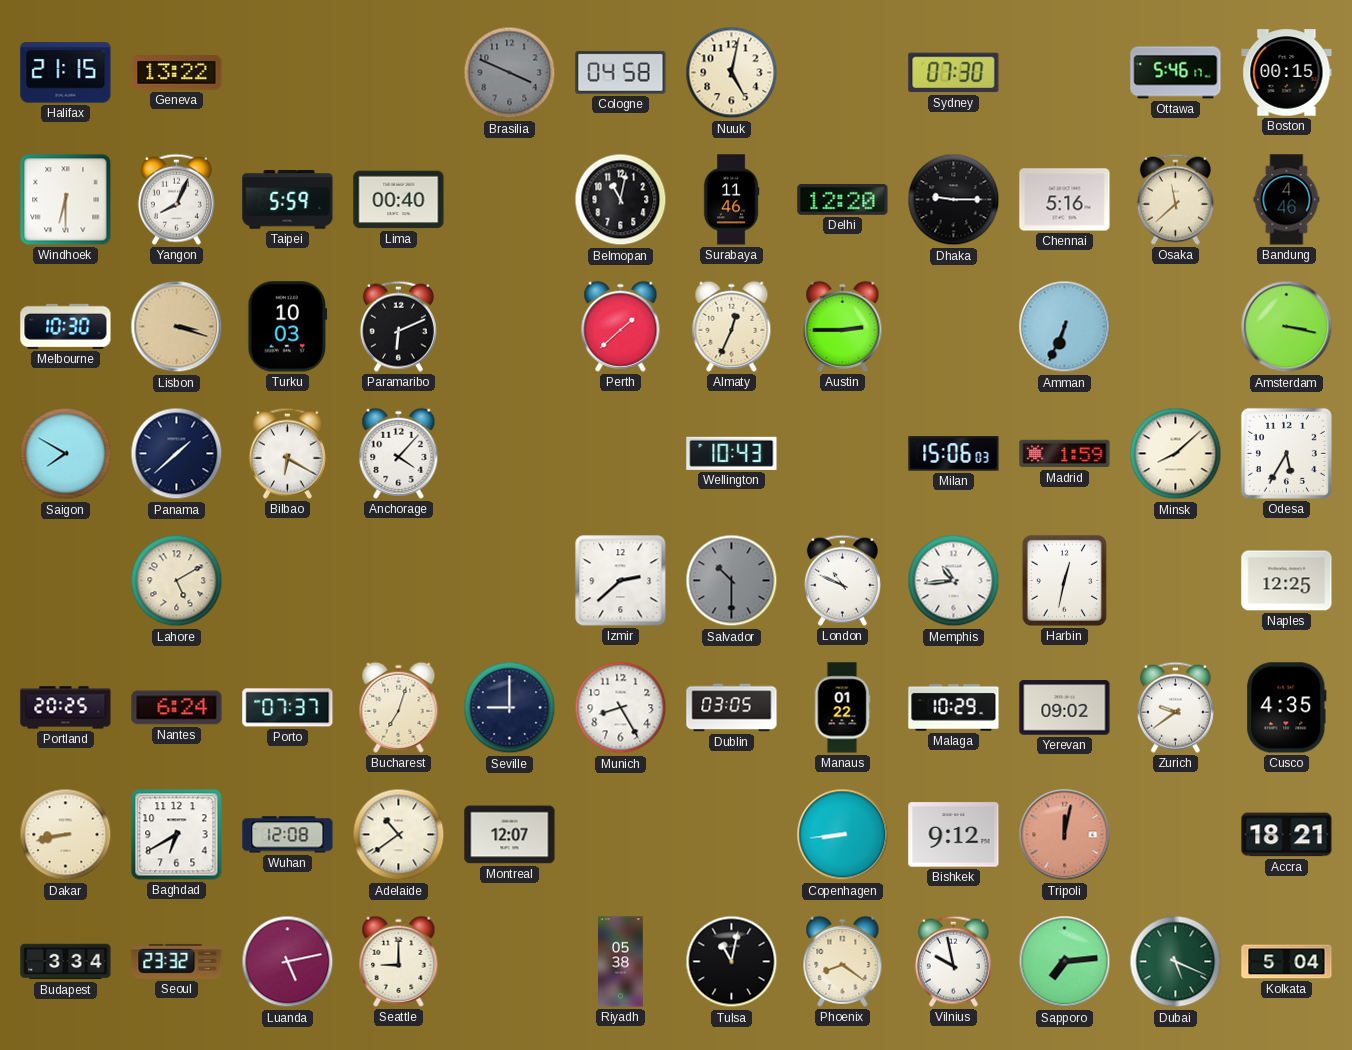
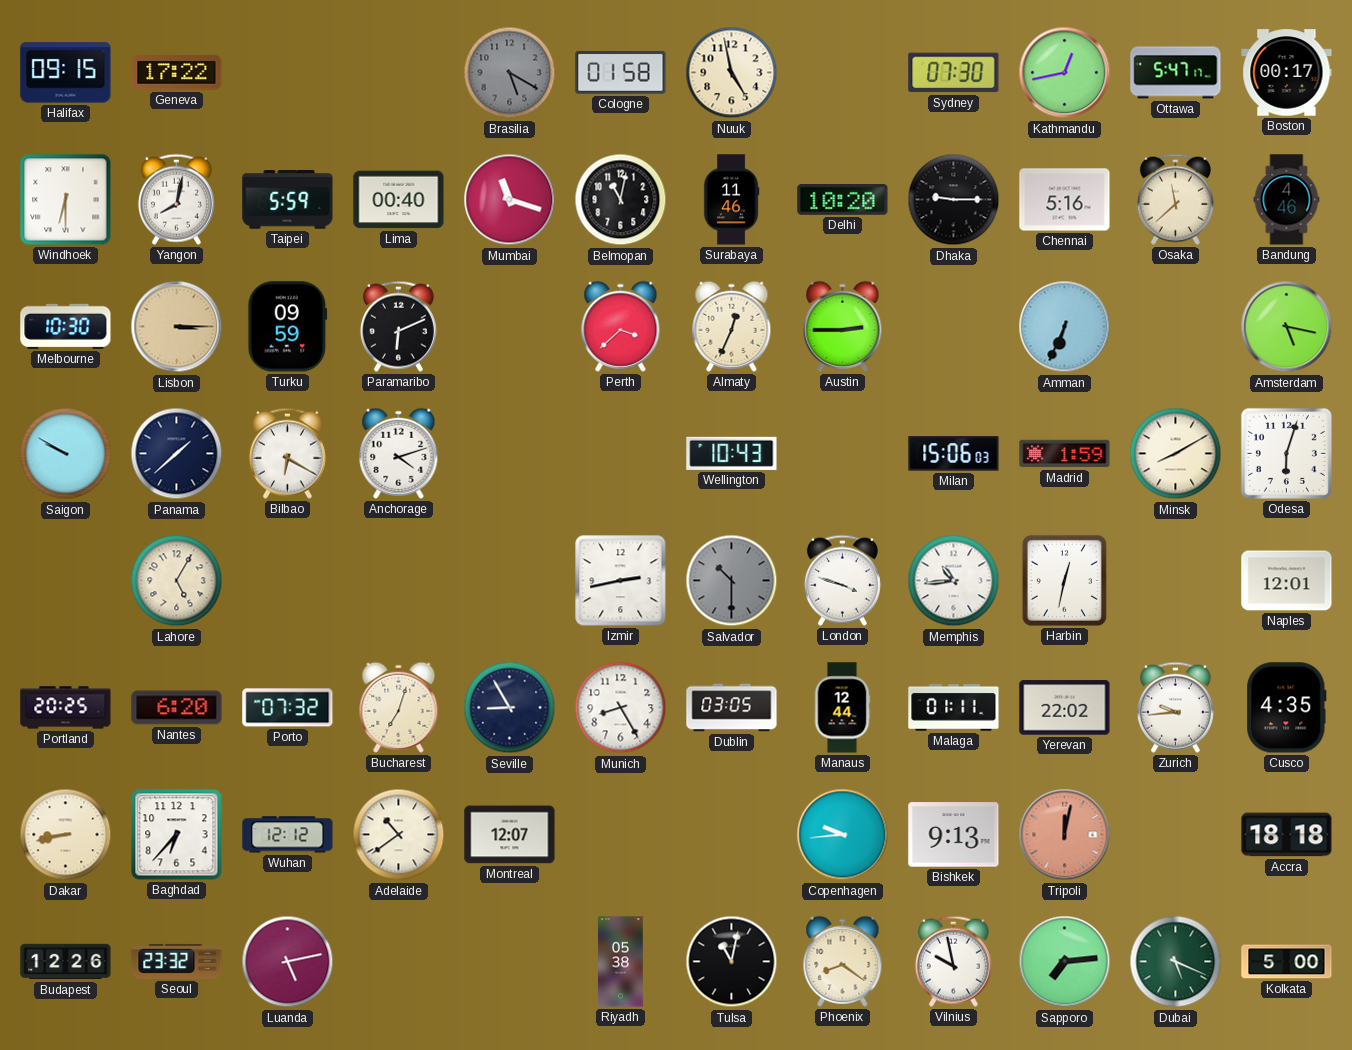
Halifax: 21:15 -> 09:15
Geneva: 13:22 -> 17:22
Brasilia: 3:49 -> 5:20
Cologne: 04:58 -> 01:58
Nuuk: 5:02 -> 4:58
Kathmandu: none -> 12:43
Ottawa: 5:46 -> 5:47
Boston: 00:15 -> 00:17
Yangon: 8:04 -> 8:02
Mumbai: none -> 11:18
Delhi: 12:20 -> 10:20
Lisbon: 3:18 -> 3:15
Turku: 10:03 -> 09:59
Perth: 1:38 -> 3:38
Amsterdam: 3:17 -> 5:17
Saigon: 7:50 -> 9:50
Anchorage: 4:07 -> 4:12
Minsk: 8:08 -> 8:10
Odesa: 5:35 -> 6:03
Lahore: 5:10 -> 5:05
Izmir: 2:38 -> 2:43
London: 10:49 -> 3:48
Naples: 12:25 -> 12:01
Nantes: 6:24 -> 6:20
Porto: 07:37 -> 07:32
Seville: 9:00 -> 8:55
Manaus: 01:22 -> 12:44
Malaga: 10:29 -> 01:11
Yerevan: 09:02 -> 22:02
Zurich: 9:39 -> 9:44
Baghdad: 6:40 -> 6:37
Wuhan: 12:08 -> 12:12
Copenhagen: 8:44 -> 9:44
Bishkek: 9:12 -> 9:13
Accra: 18:21 -> 18:18
Budapest: 3:34 -> 12:26
Seattle: 9:00 -> none
Kolkata: 5:04 -> 5:00
